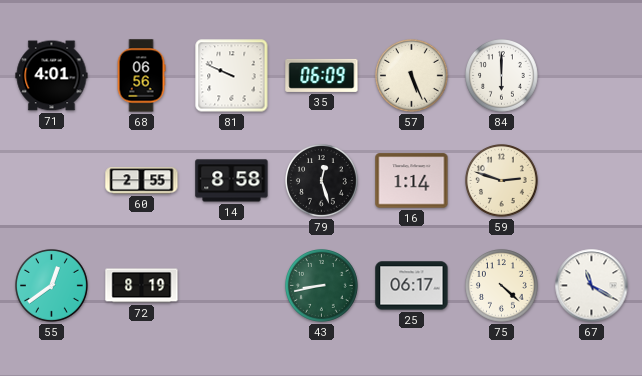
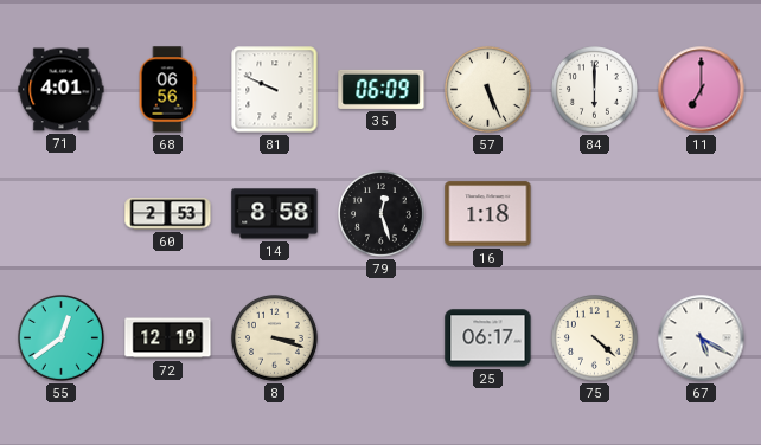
11: none -> 7:00
60: 2:55 -> 2:53
16: 1:14 -> 1:18
59: 2:48 -> none
72: 8:19 -> 12:19
8: none -> 3:18
43: 8:43 -> none
67: 11:20 -> 5:20
